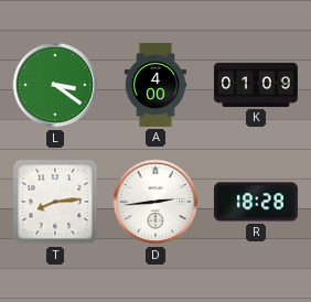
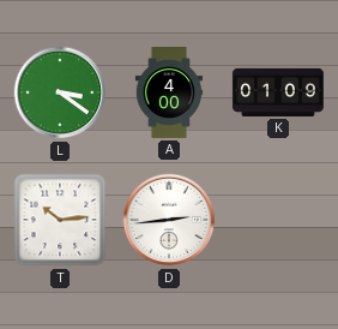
T: 8:14 -> 10:14
R: 18:28 -> none
